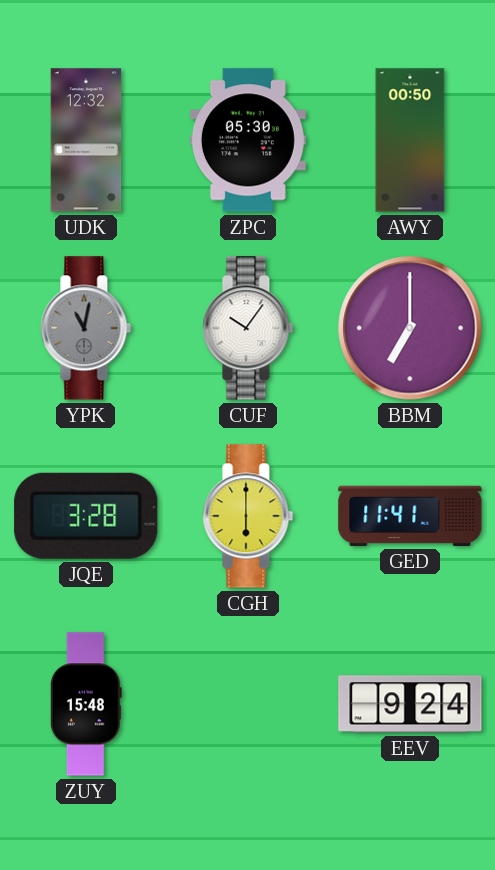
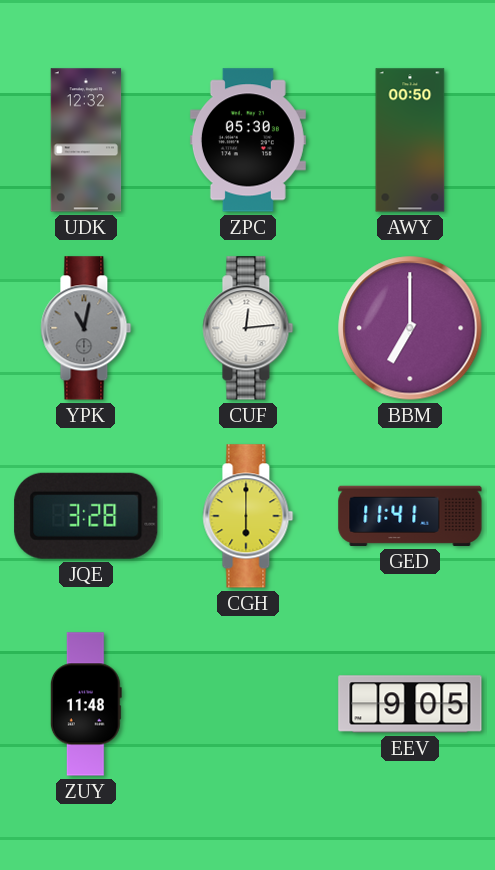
CUF: 10:06 -> 12:14
ZUY: 15:48 -> 11:48
EEV: 9:24 -> 9:05
